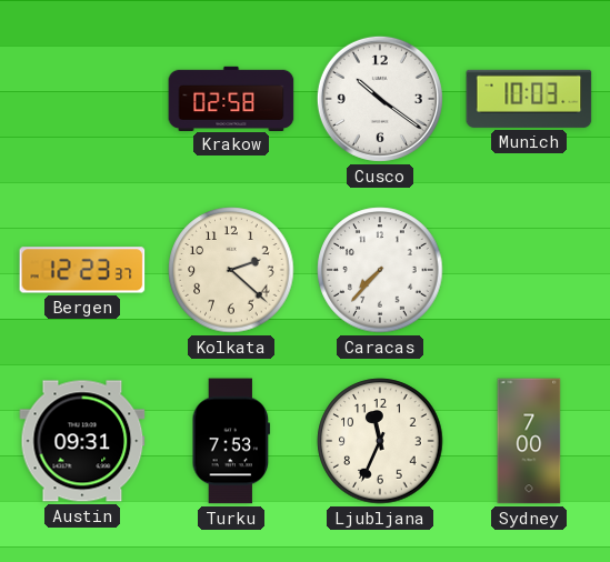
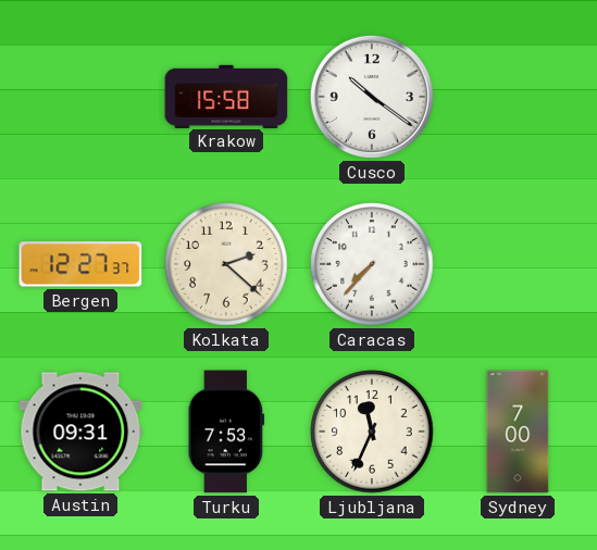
Krakow: 02:58 -> 15:58
Munich: 10:03 -> none
Bergen: 12:23 -> 12:27
